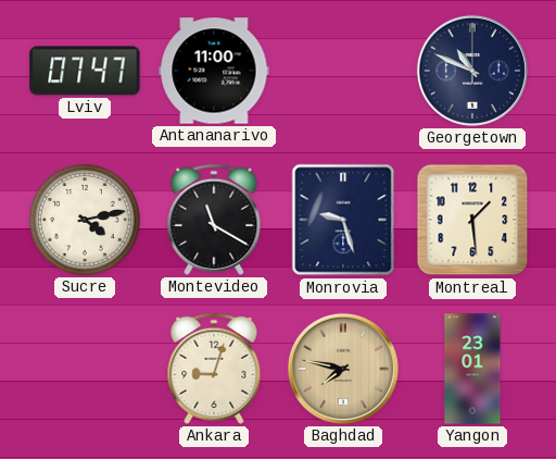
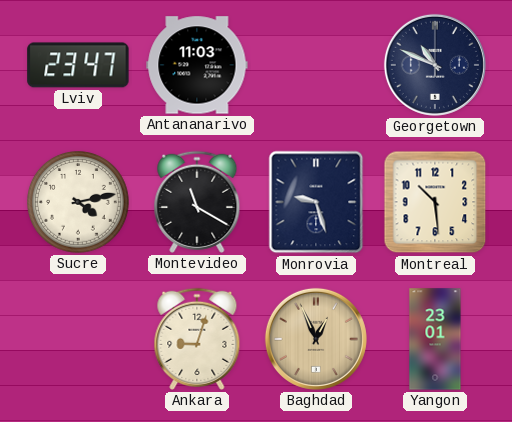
Lviv: 07:47 -> 23:47
Antananarivo: 11:00 -> 11:03
Montreal: 1:29 -> 10:29
Baghdad: 7:47 -> 12:56
